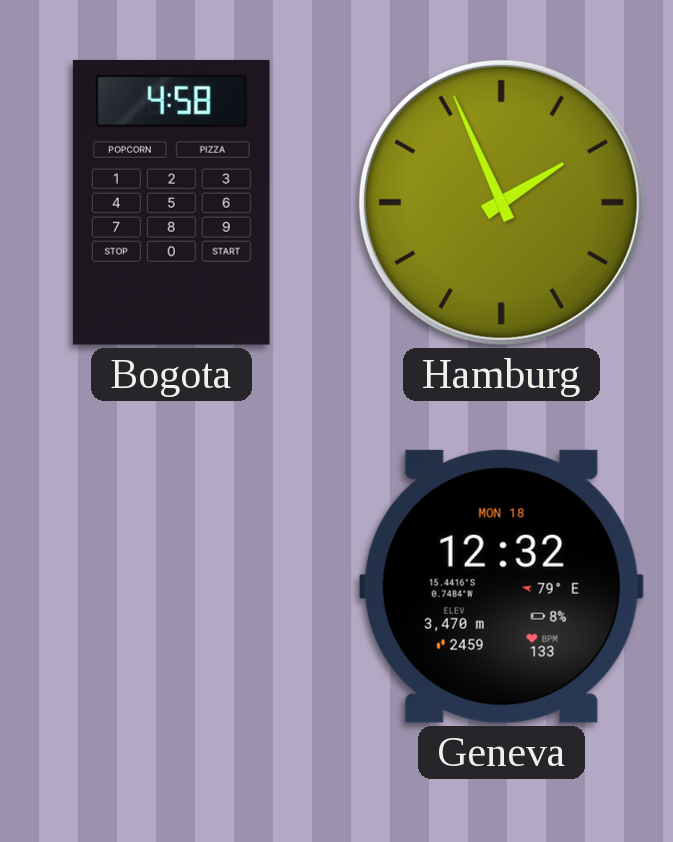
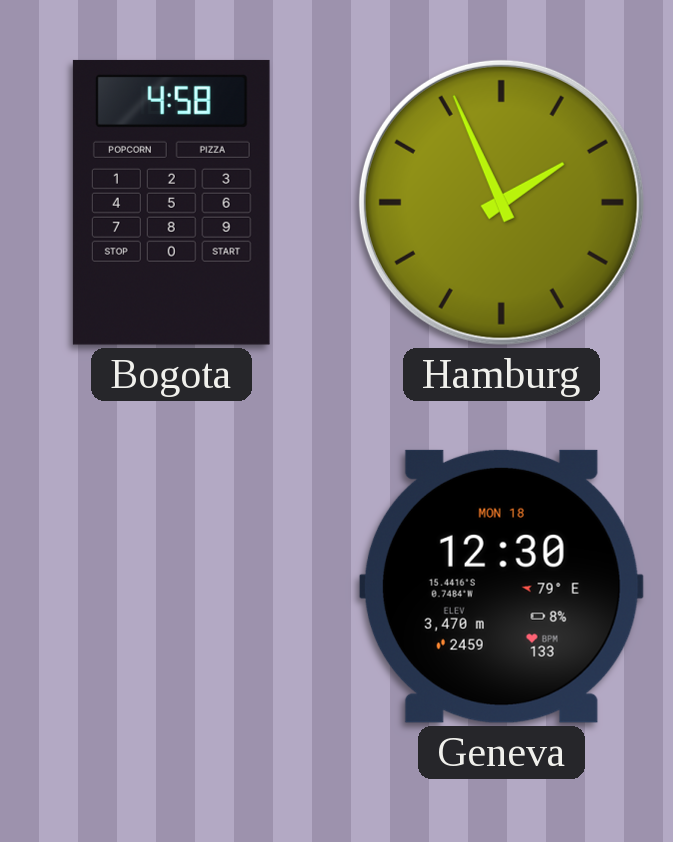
Geneva: 12:32 -> 12:30
